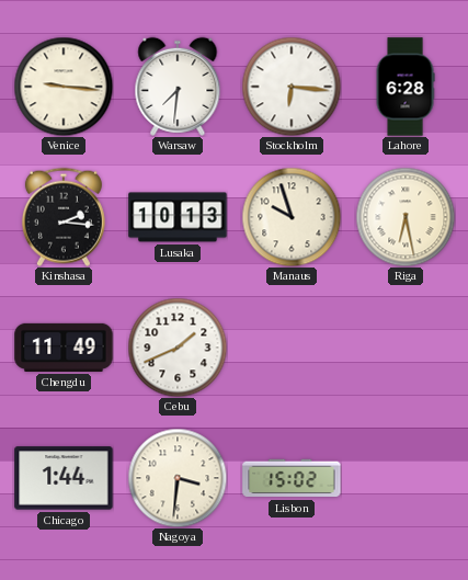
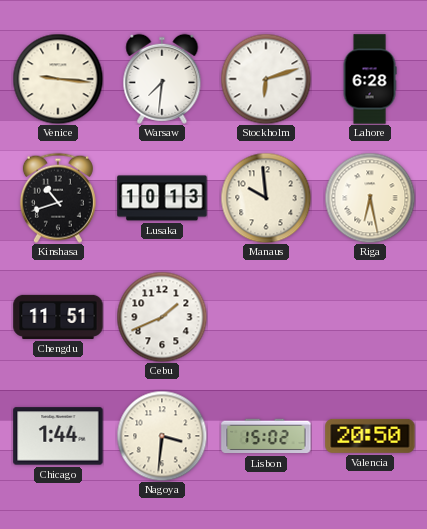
Stockholm: 6:16 -> 6:12
Kinshasa: 2:16 -> 10:42
Manaus: 9:57 -> 9:59
Chengdu: 11:49 -> 11:51
Valencia: none -> 20:50
